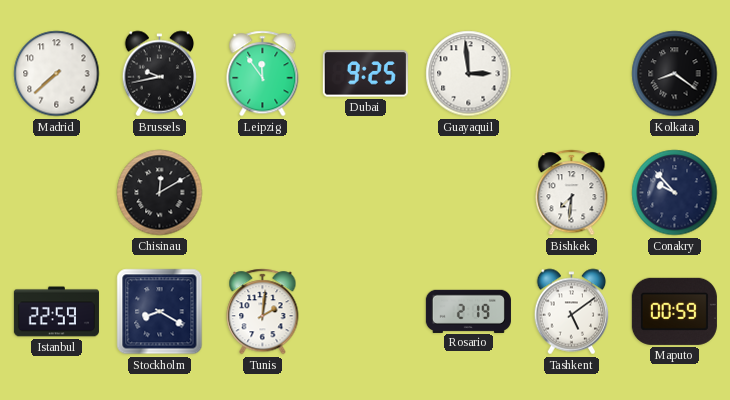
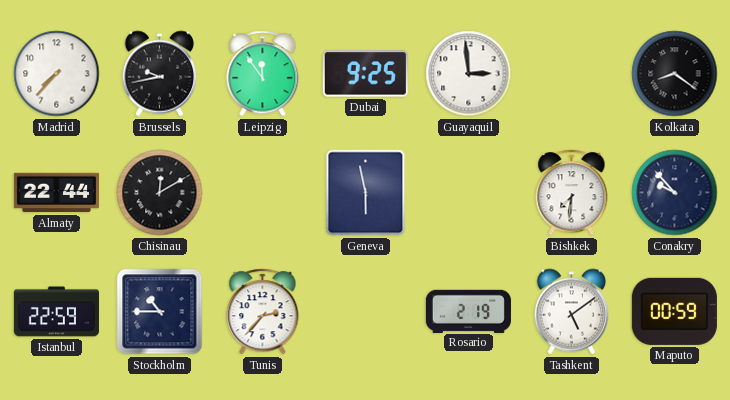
Madrid: 7:38 -> 7:37
Almaty: none -> 22:44
Geneva: none -> 5:58
Stockholm: 8:20 -> 10:45
Tunis: 2:01 -> 2:37
